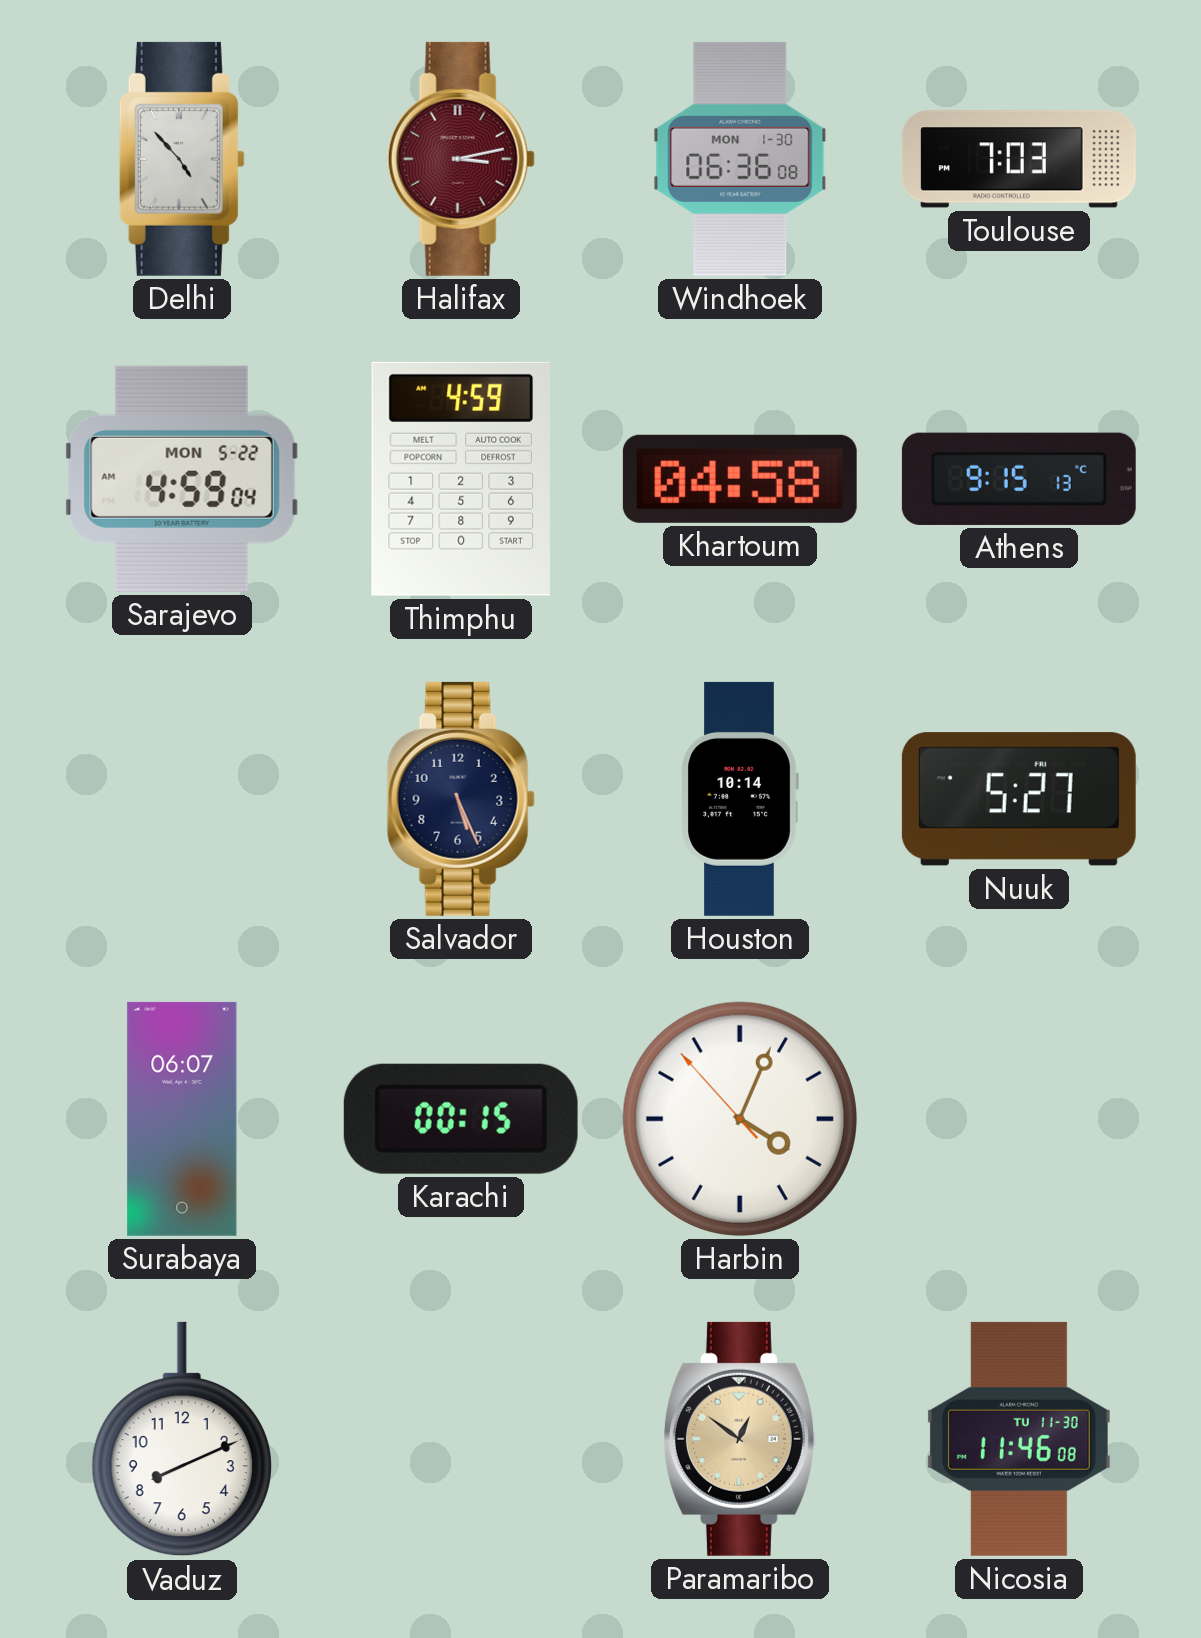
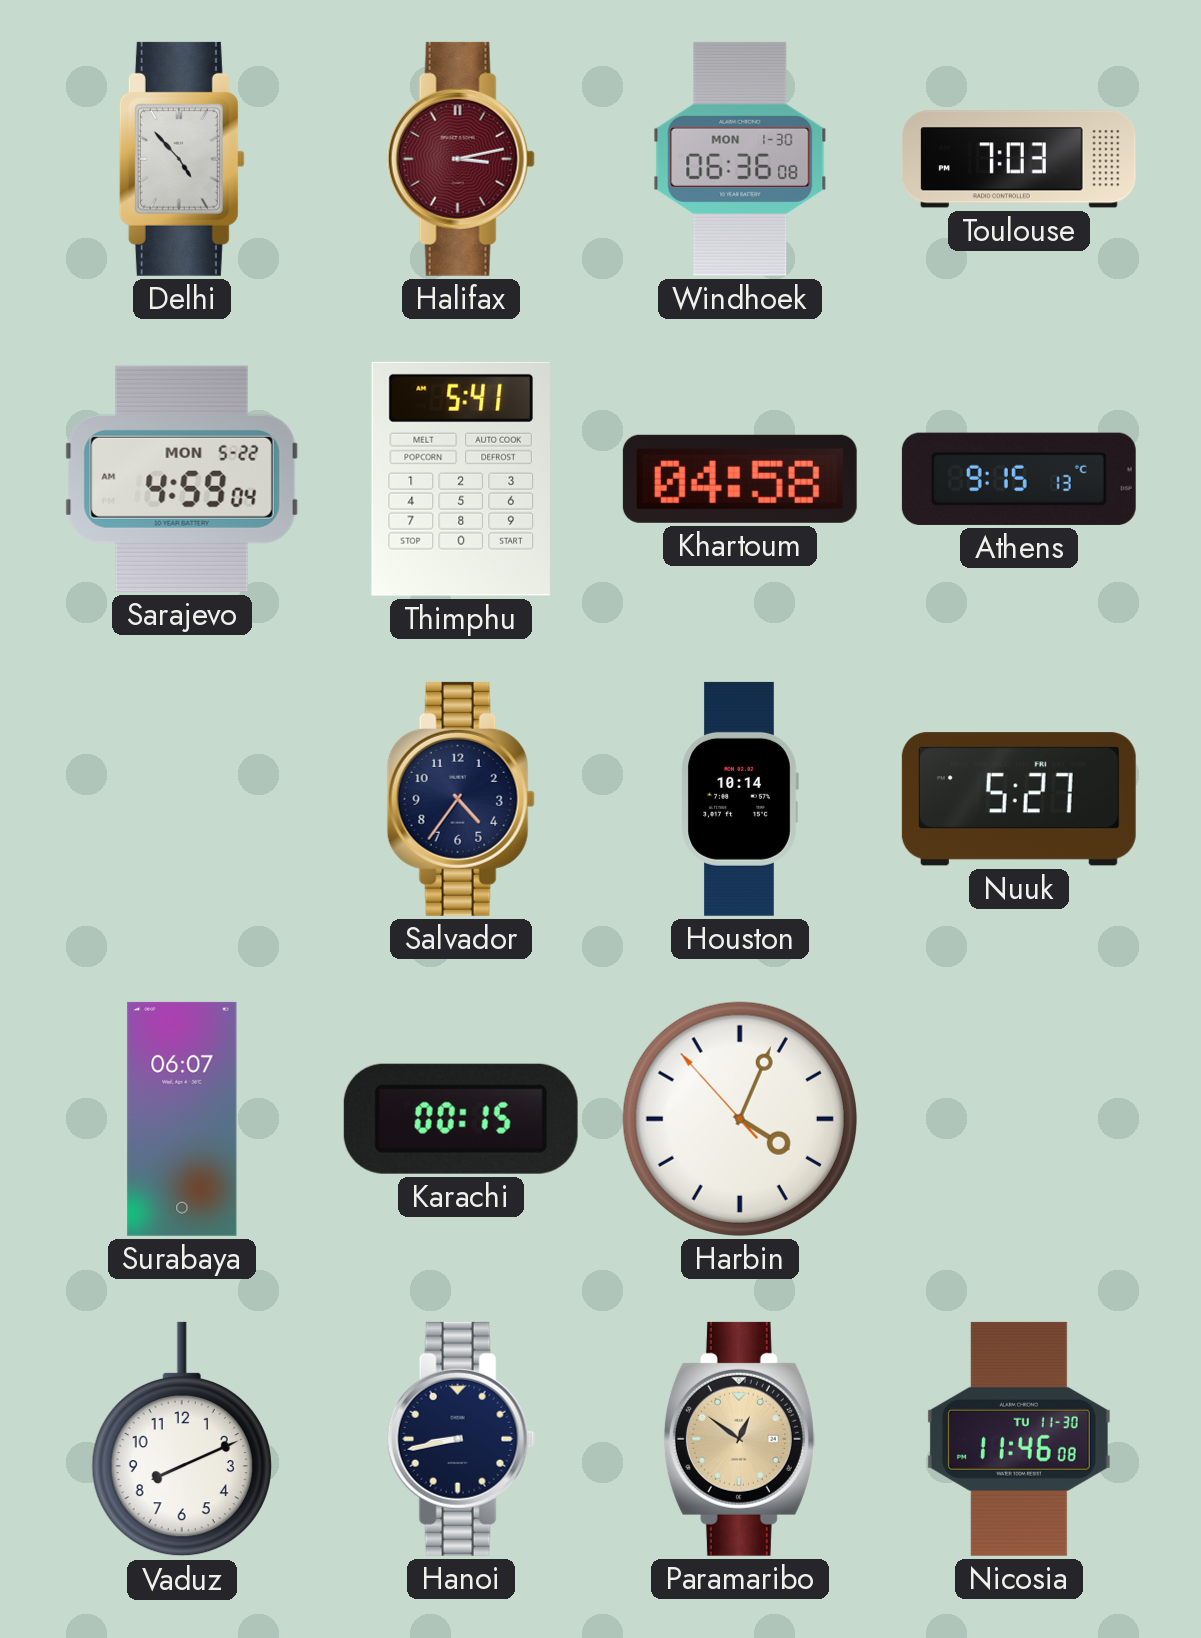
Thimphu: 4:59 -> 5:41
Salvador: 5:26 -> 4:36
Hanoi: none -> 8:43
